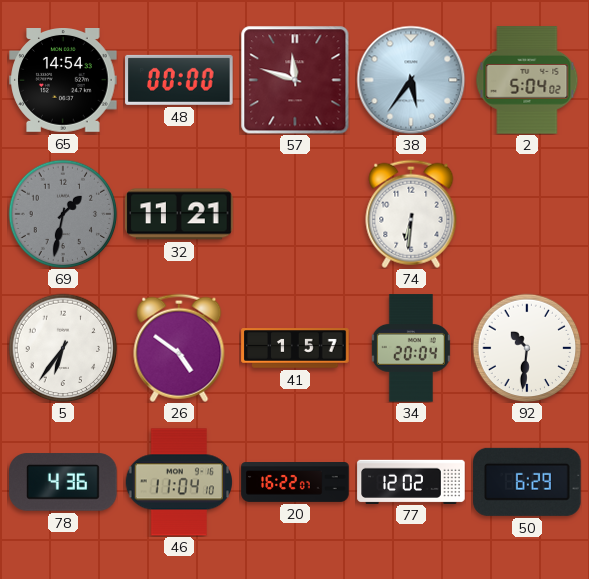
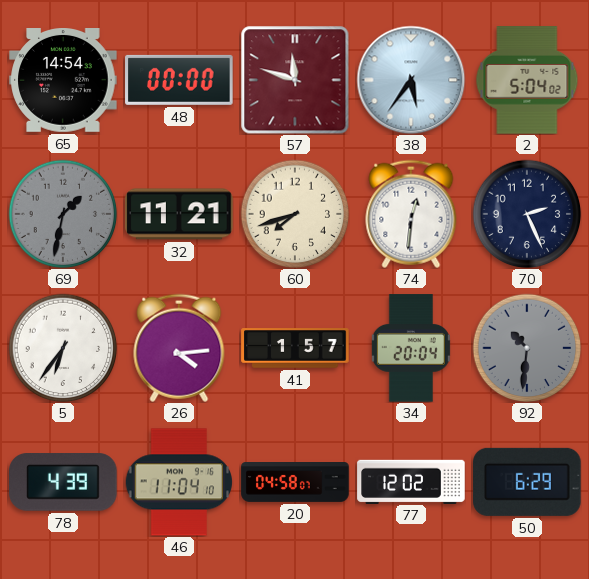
60: none -> 7:42
74: 6:31 -> 12:31
70: none -> 2:26
26: 4:51 -> 4:14
92 dial: white -> grey
78: 4:36 -> 4:39
20: 16:22 -> 04:58
